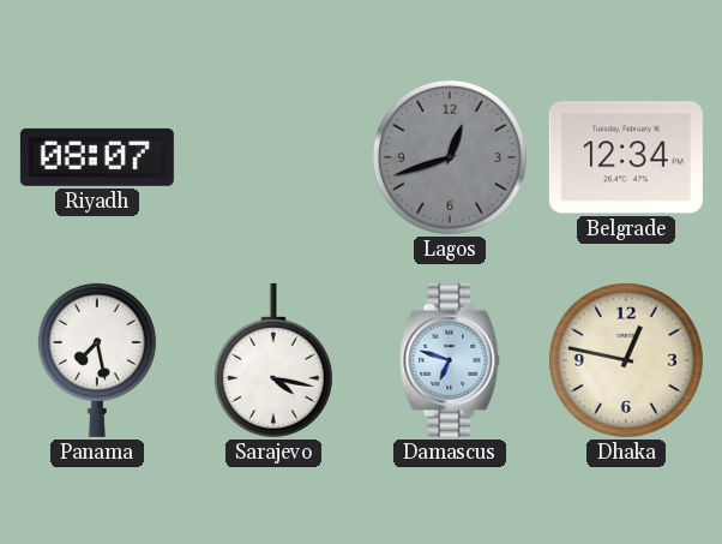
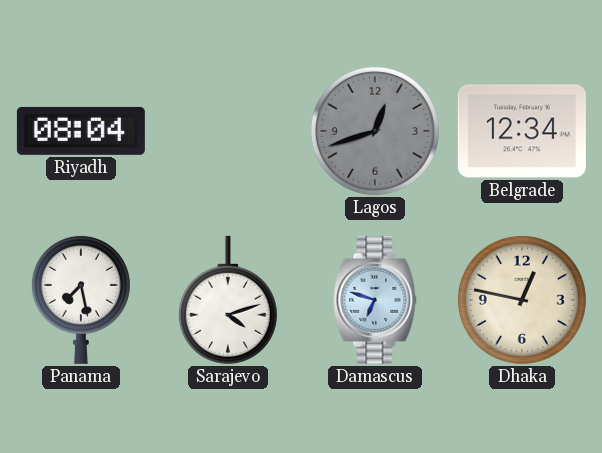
Riyadh: 08:07 -> 08:04
Sarajevo: 4:17 -> 4:12
